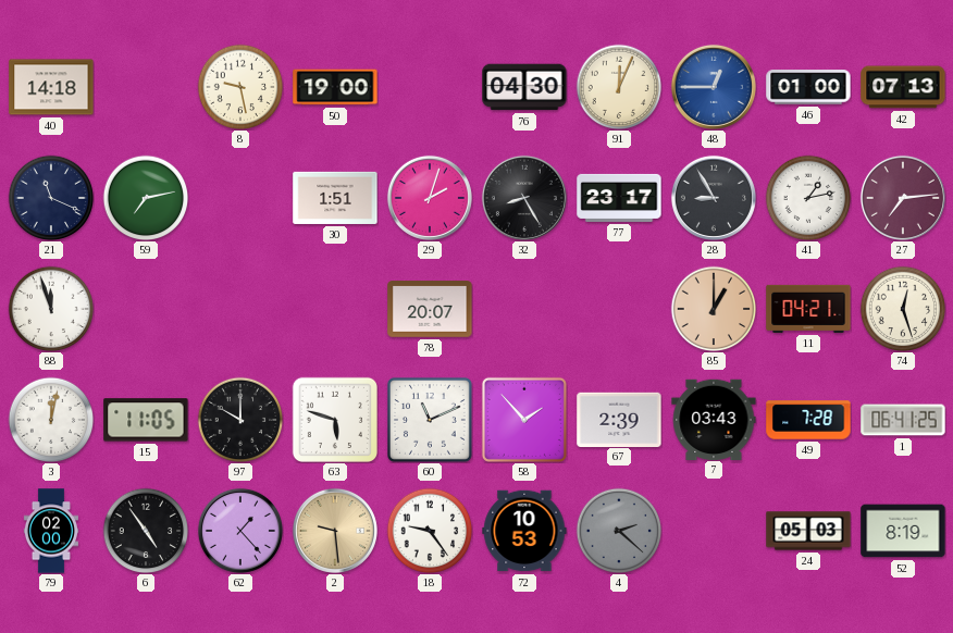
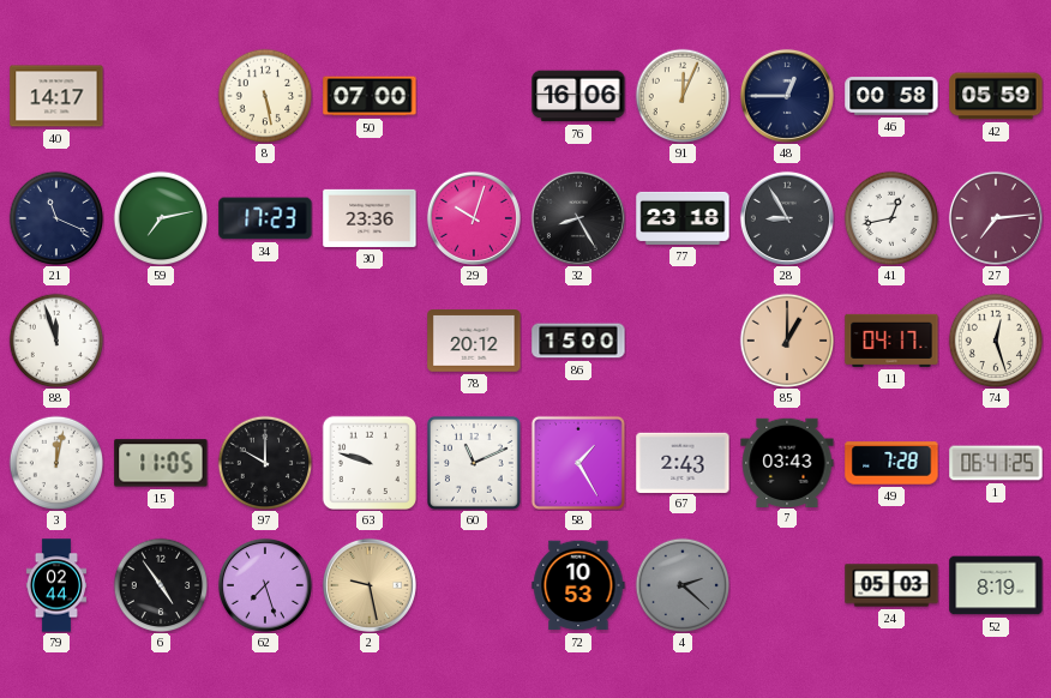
40: 14:18 -> 14:17
8: 9:28 -> 5:28
50: 19:00 -> 07:00
76: 04:30 -> 16:06
48 dial: blue -> navy
46: 01:00 -> 00:58
42: 07:13 -> 05:59
34: none -> 17:23
30: 1:51 -> 23:36
29: 2:03 -> 10:03
77: 23:17 -> 23:18
41: 1:13 -> 12:43
78: 20:07 -> 20:12
86: none -> 15:00
11: 04:21 -> 04:17
63: 5:48 -> 9:48
58: 1:53 -> 1:25
67: 2:39 -> 2:43
79: 02:00 -> 02:44
62: 1:23 -> 7:27
2: 9:29 -> 9:28
18: 9:24 -> none
